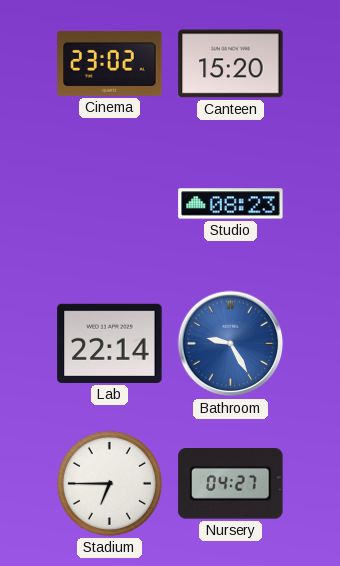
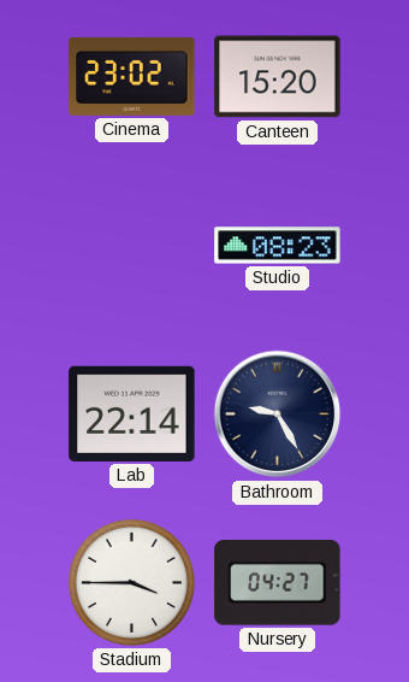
Bathroom dial: blue -> navy
Stadium: 6:45 -> 3:45
